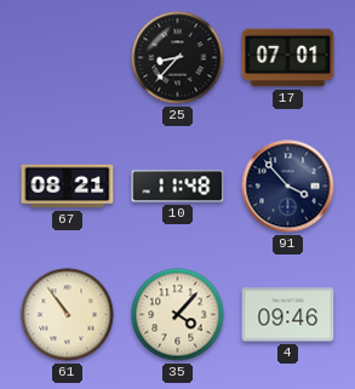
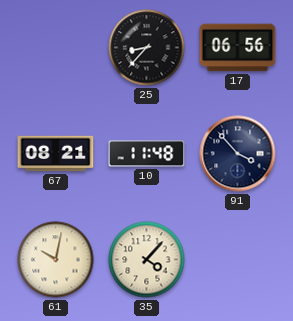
17: 07:01 -> 06:56
61: 10:54 -> 10:02
4: 09:46 -> none
